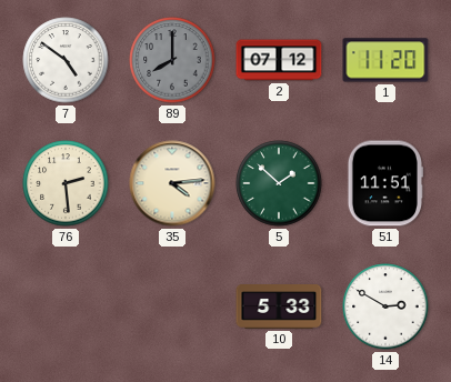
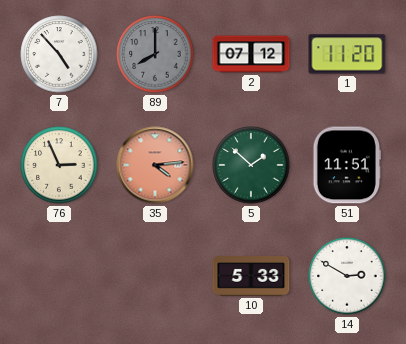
7: 4:51 -> 4:53
76: 2:29 -> 2:56
35 dial: cream -> salmon
